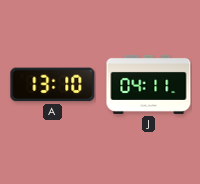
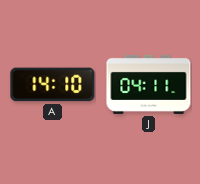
A: 13:10 -> 14:10
